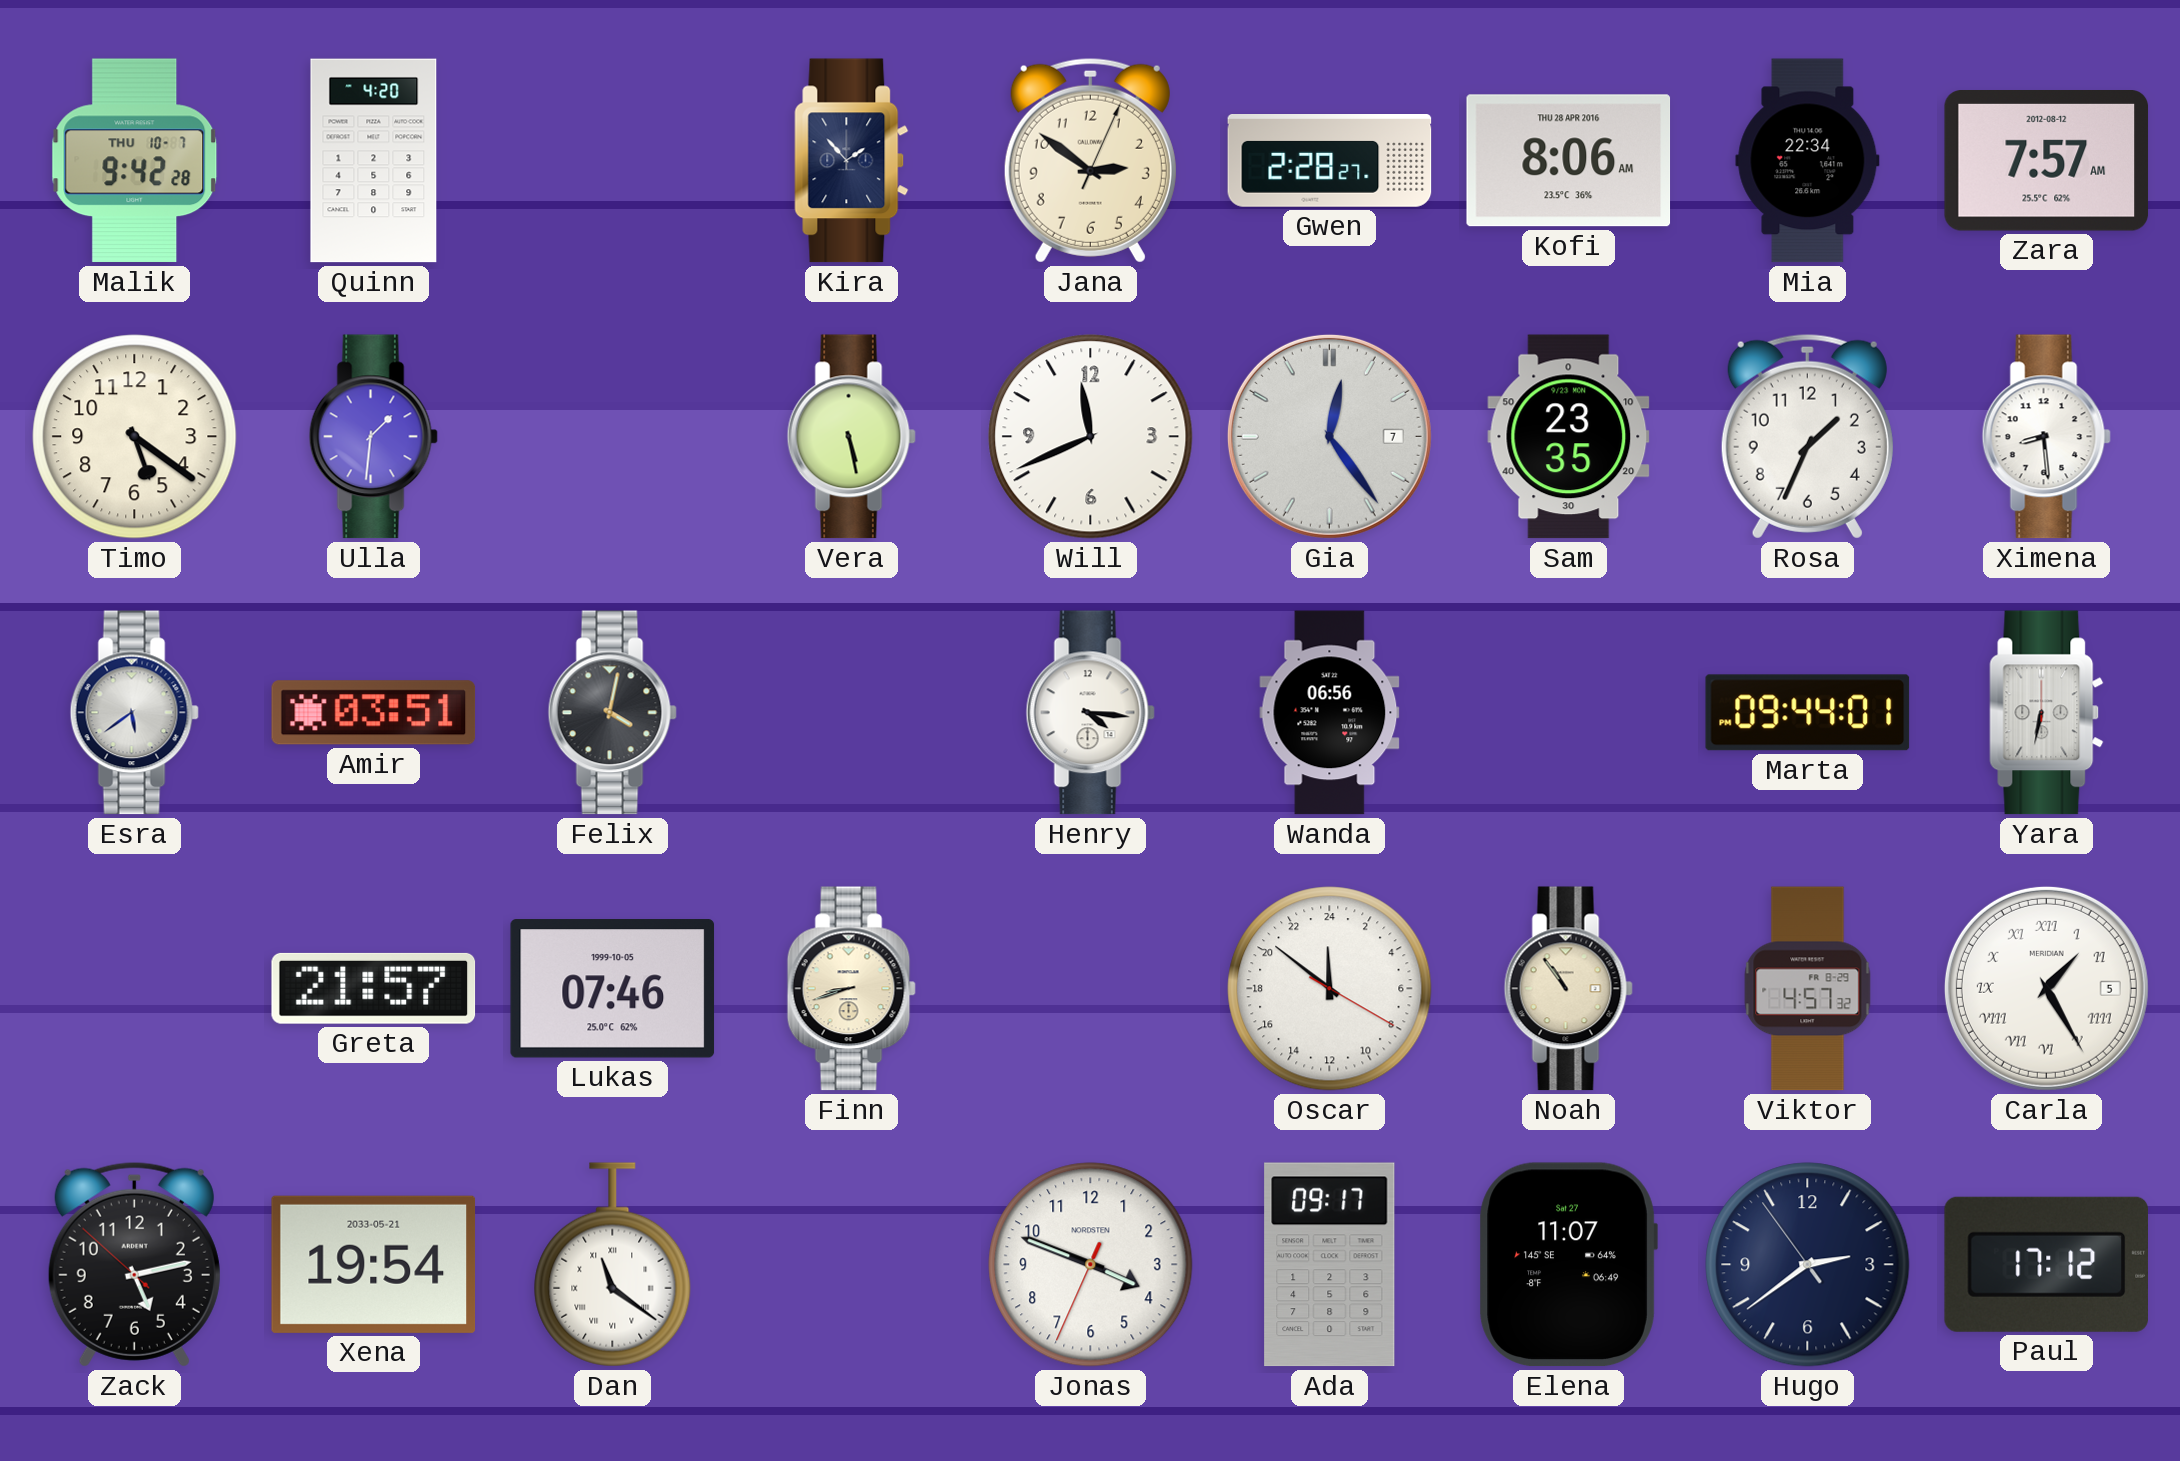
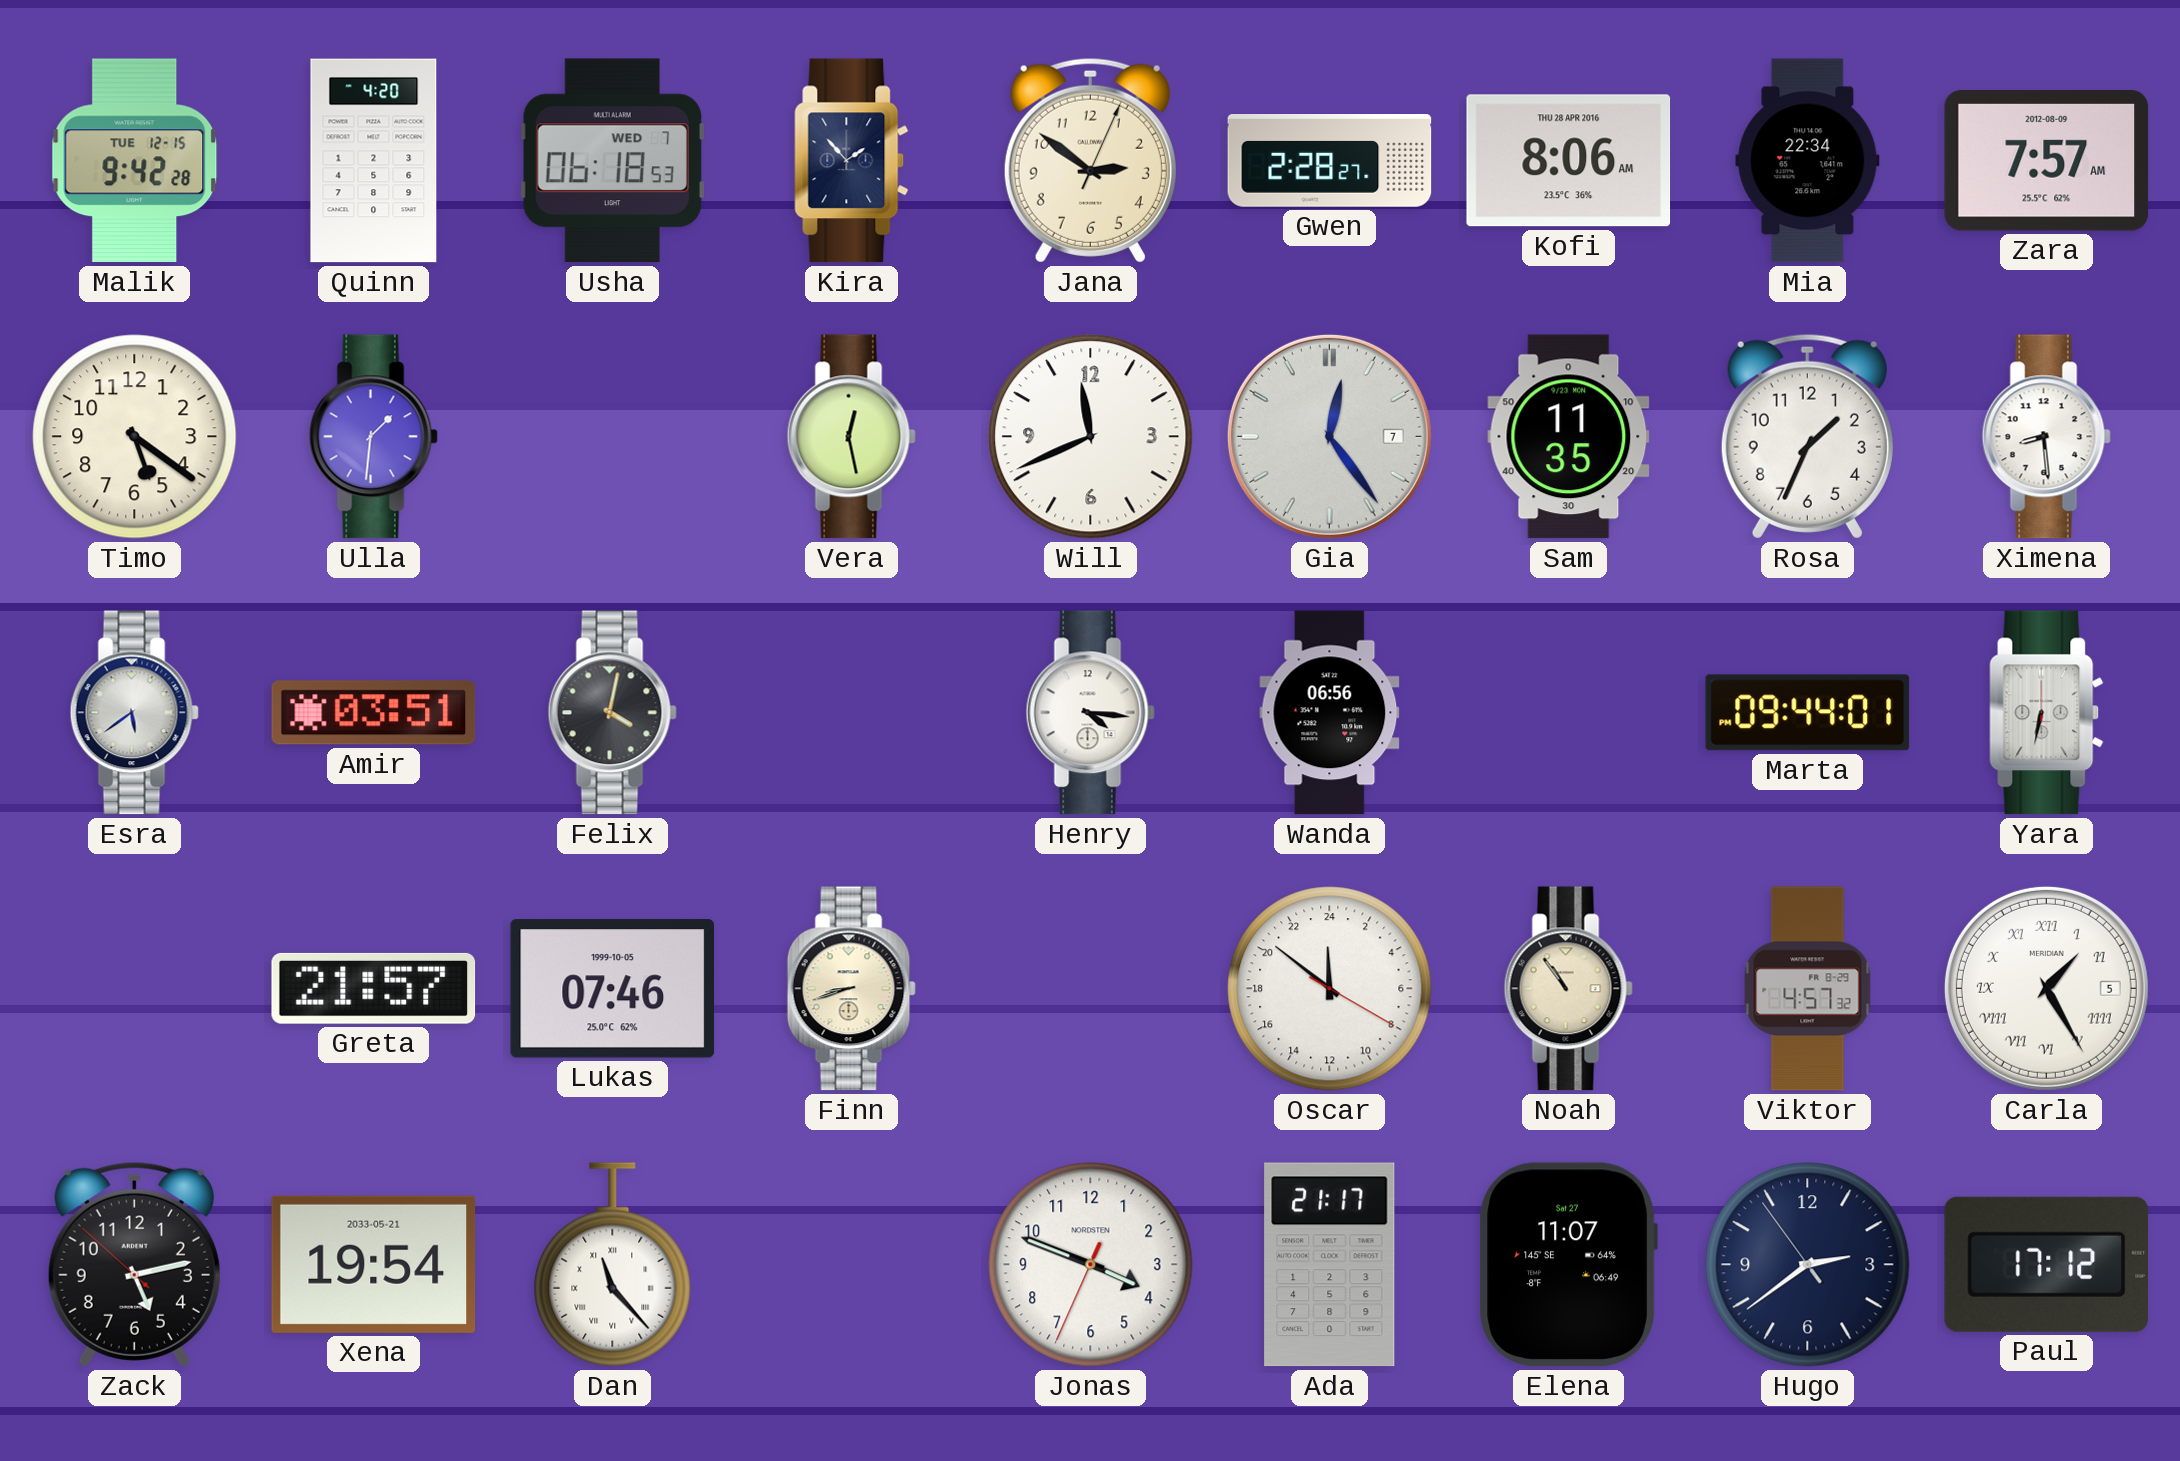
Malik date: THU 10-7 -> TUE 12-15
Usha: none -> 06:18
Zara date: 2012-08-12 -> 2012-08-09
Vera: 5:28 -> 12:28
Sam: 23:35 -> 11:35
Dan: 11:21 -> 11:23
Ada: 09:17 -> 21:17
